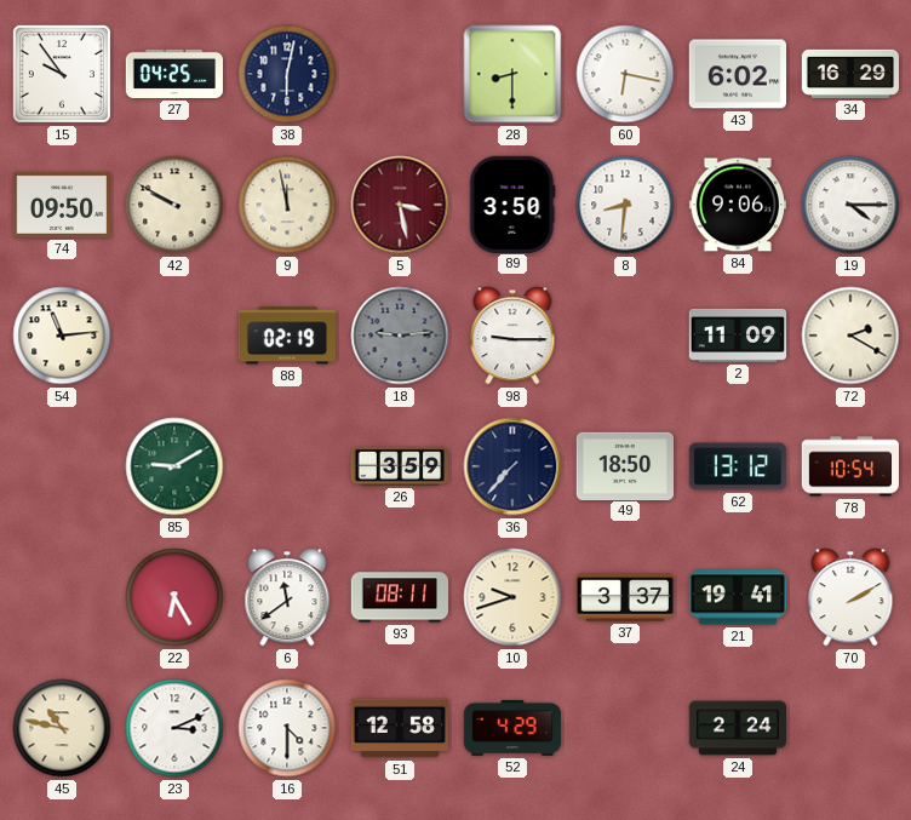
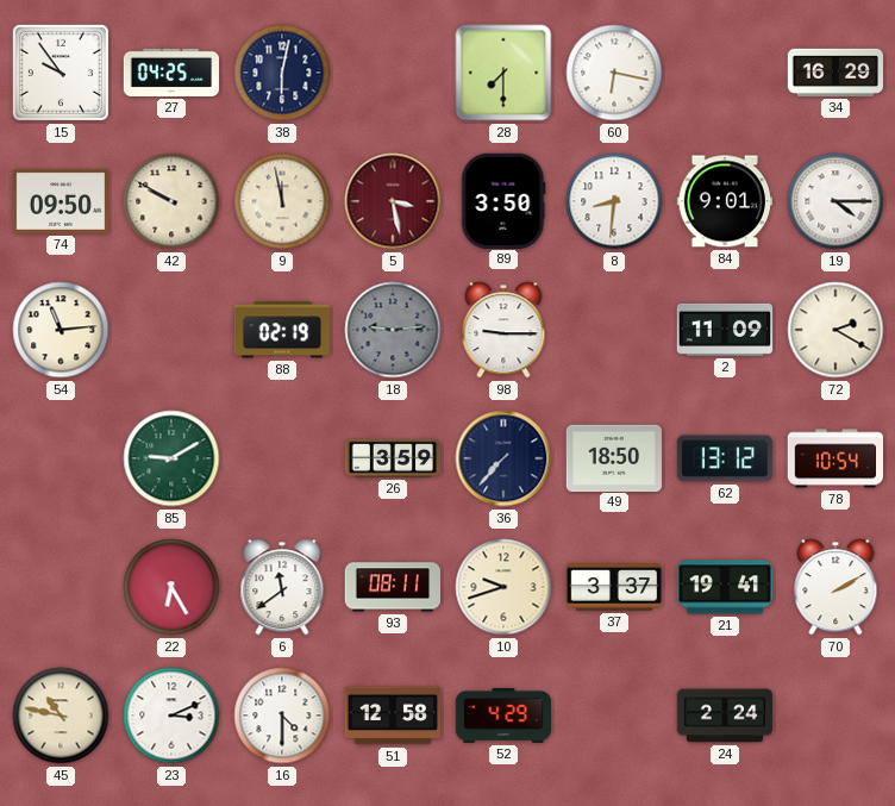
28: 8:30 -> 7:30
43: 6:02 -> none
84: 9:06 -> 9:01
